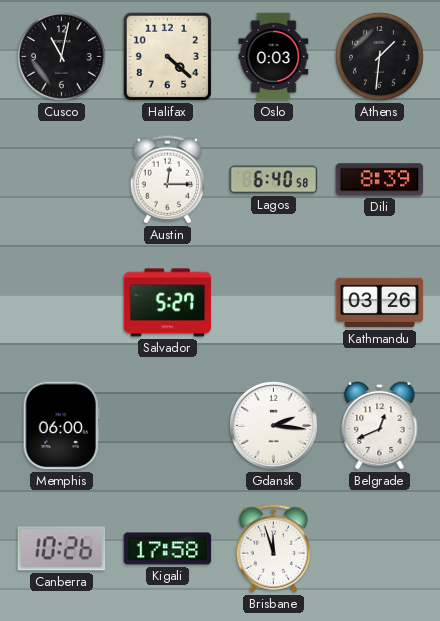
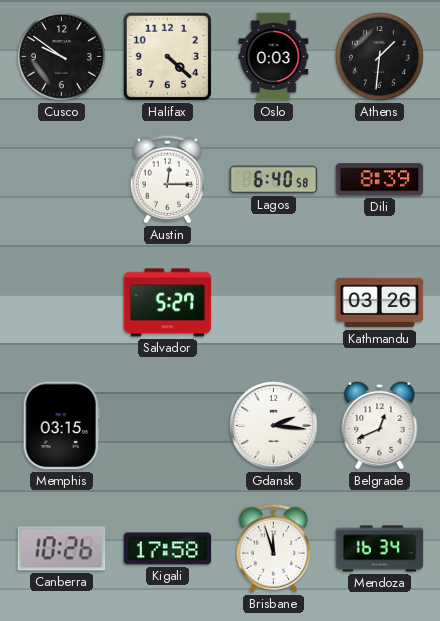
Cusco: 11:02 -> 9:51
Memphis: 06:00 -> 03:15
Mendoza: none -> 16:34
